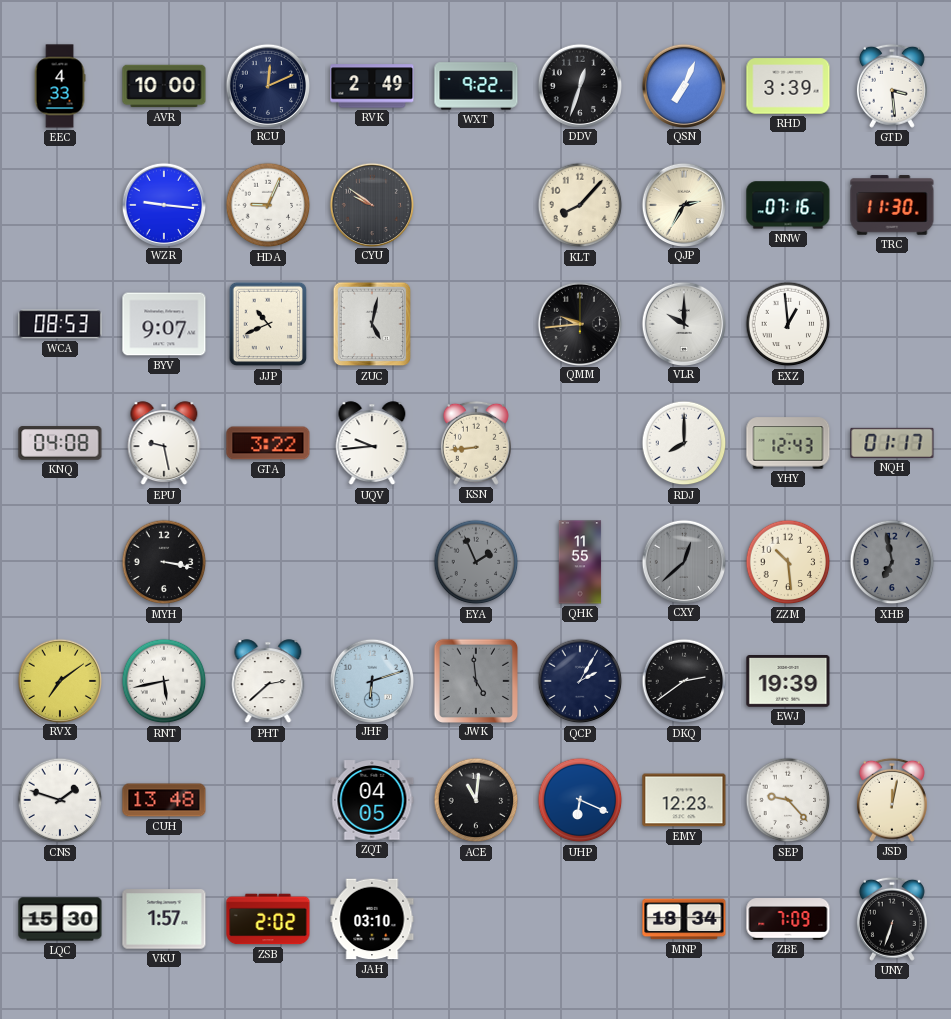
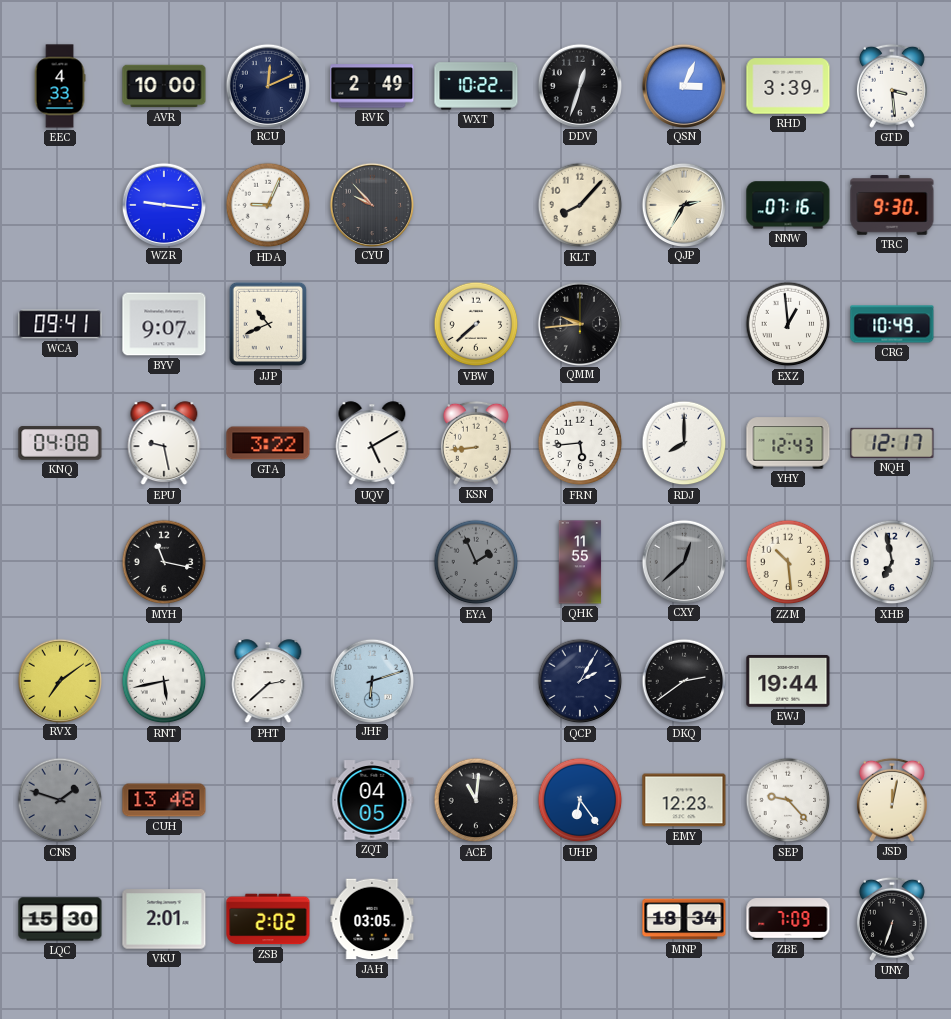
WXT: 9:22 -> 10:22
QSN: 7:04 -> 3:04
CYU: 9:51 -> 9:53
TRC: 11:30 -> 9:30
WCA: 08:53 -> 09:41
ZUC: 5:02 -> none
VBW: none -> 7:38
VLR: 10:00 -> none
CRG: none -> 10:49
UQV: 9:44 -> 5:10
FRN: none -> 5:44
NQH: 01:17 -> 12:17
MYH: 3:17 -> 11:17
XHB dial: grey -> white
JWK: 4:59 -> none
EWJ: 19:39 -> 19:44
CNS dial: white -> grey
UHP: 6:19 -> 6:24
VKU: 1:57 -> 2:01
JAH: 03:10 -> 03:05
